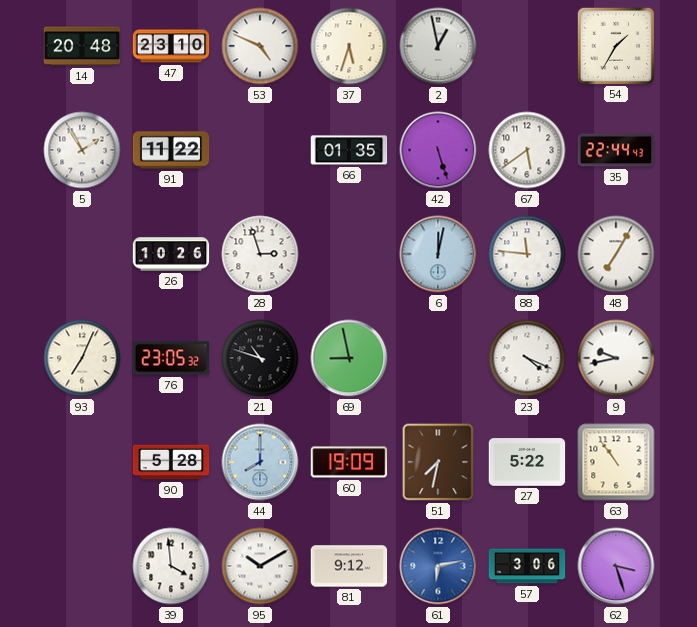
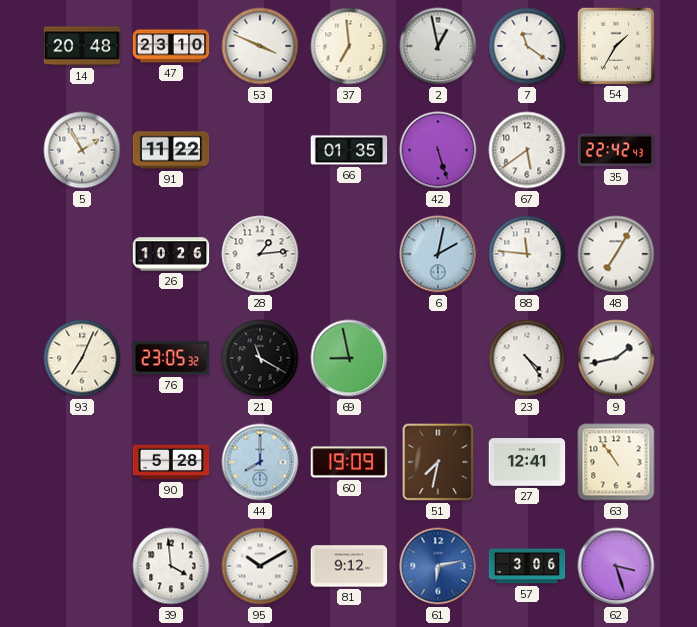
53: 4:49 -> 3:49
37: 5:33 -> 6:59
7: none -> 11:21
35: 22:44 -> 22:42
28: 2:57 -> 1:14
6: 12:02 -> 2:02
21: 10:48 -> 11:20
23: 4:19 -> 4:24
9: 9:43 -> 1:43
27: 5:22 -> 12:41
